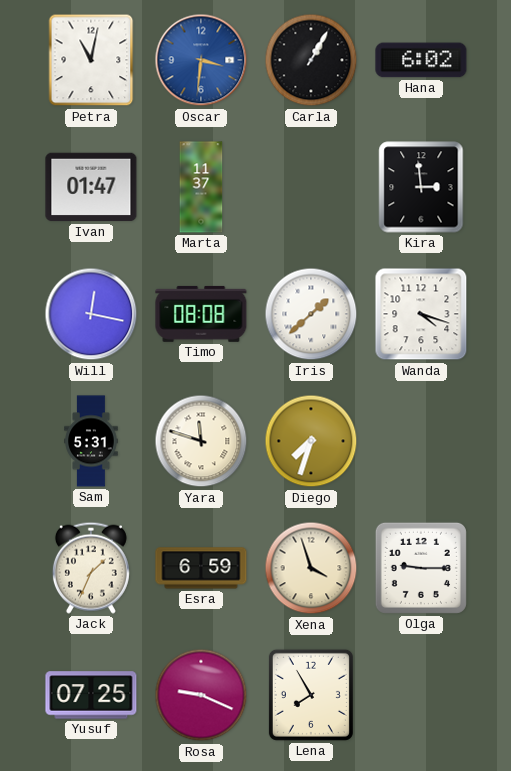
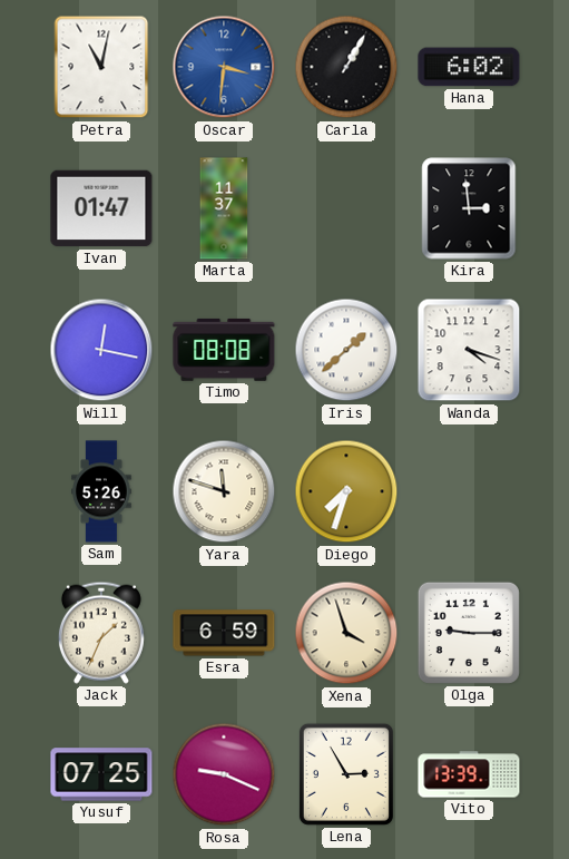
Sam: 5:31 -> 5:26
Lena: 7:55 -> 2:55
Vito: none -> 13:39
